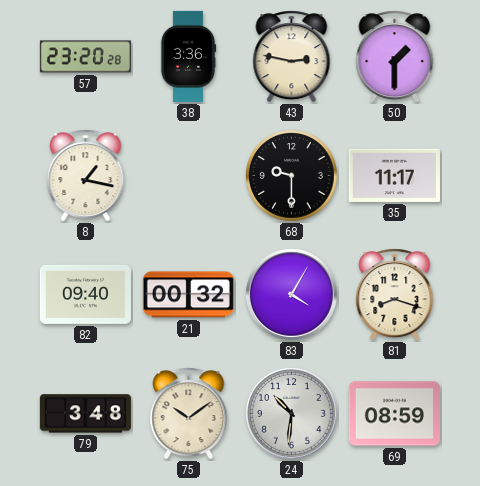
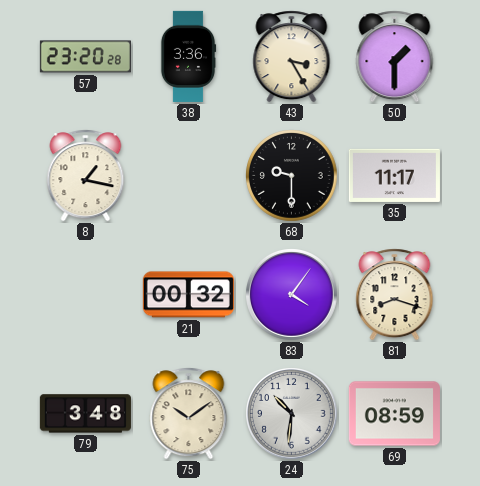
43: 2:47 -> 3:25
82: 09:40 -> none
83: 4:05 -> 4:06
